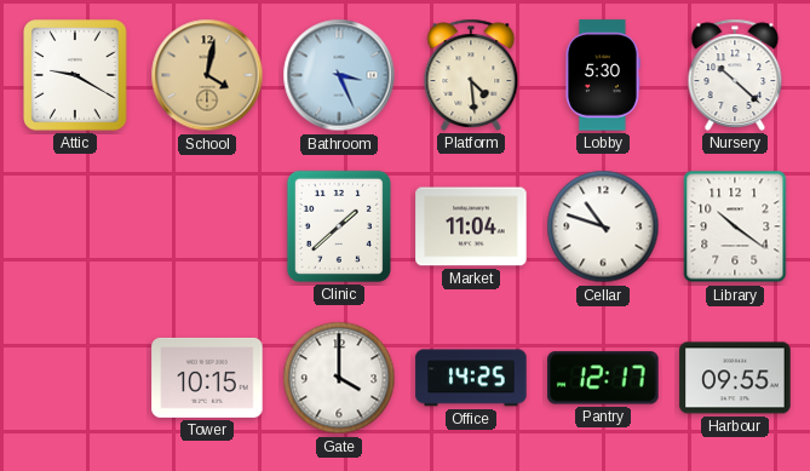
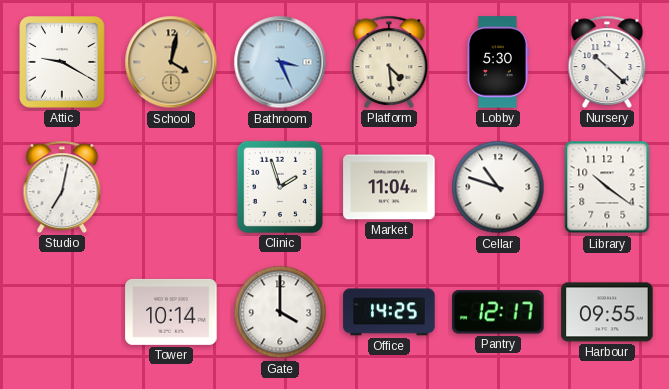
Studio: none -> 7:02
Clinic: 1:38 -> 1:57
Tower: 10:15 -> 10:14
